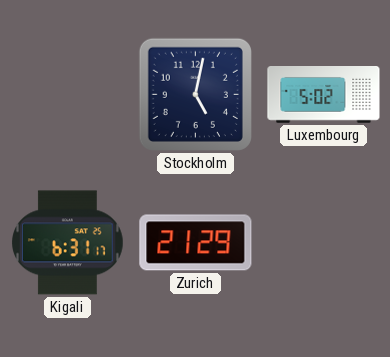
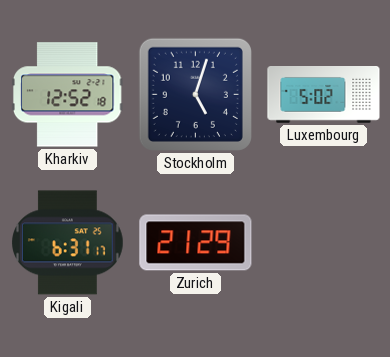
Kharkiv: none -> 12:52
Stockholm: 5:02 -> 5:03
